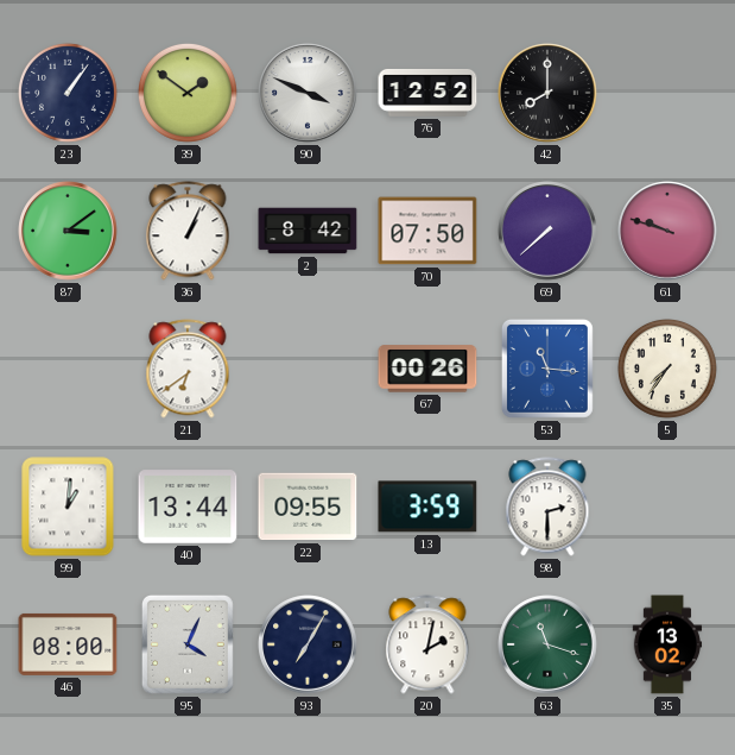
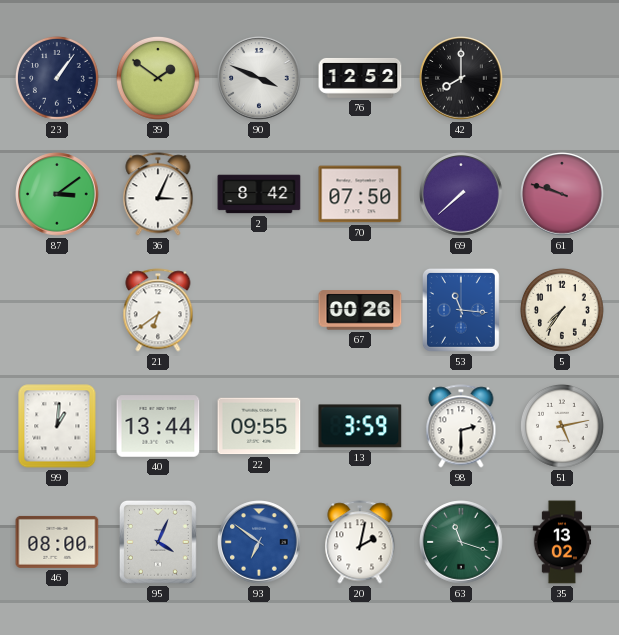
36: 1:04 -> 3:04
51: none -> 5:13
93: 7:05 -> 6:51
93 dial: navy -> blue
